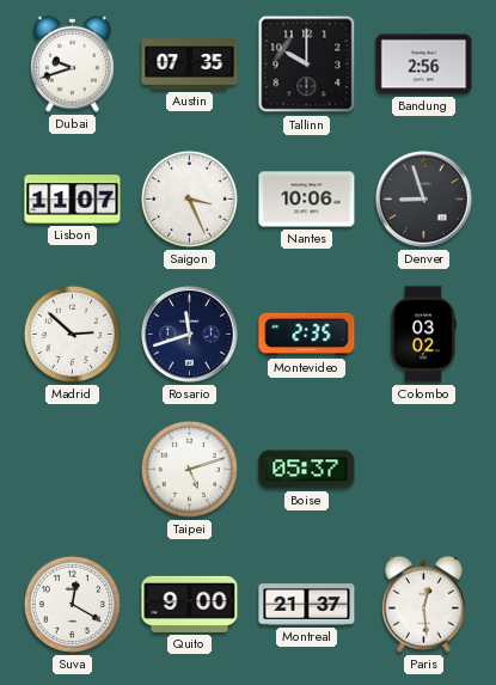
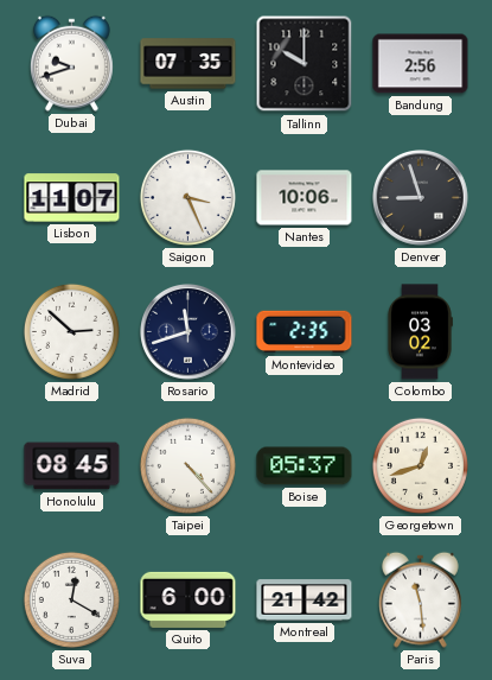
Honolulu: none -> 08:45
Taipei: 5:12 -> 4:23
Georgetown: none -> 12:42
Quito: 9:00 -> 6:00
Montreal: 21:37 -> 21:42
Paris: 12:29 -> 11:29
